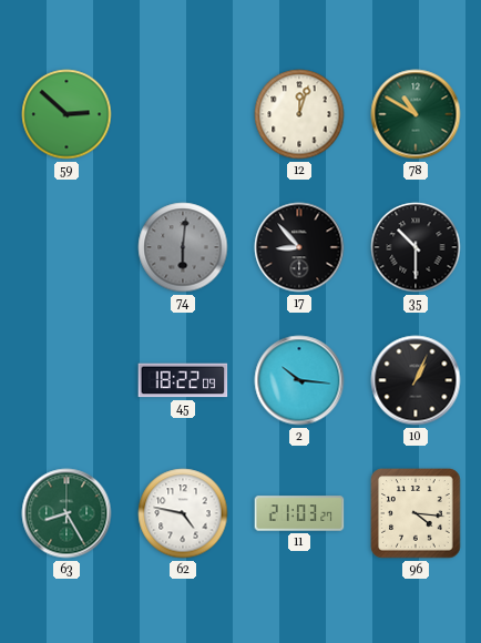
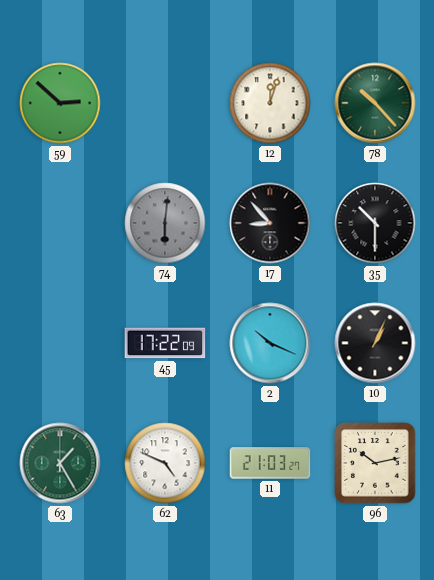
78: 10:50 -> 10:23
45: 18:22 -> 17:22
2: 10:16 -> 10:19
63: 8:25 -> 1:25
62: 4:47 -> 4:49
96: 4:16 -> 10:13
